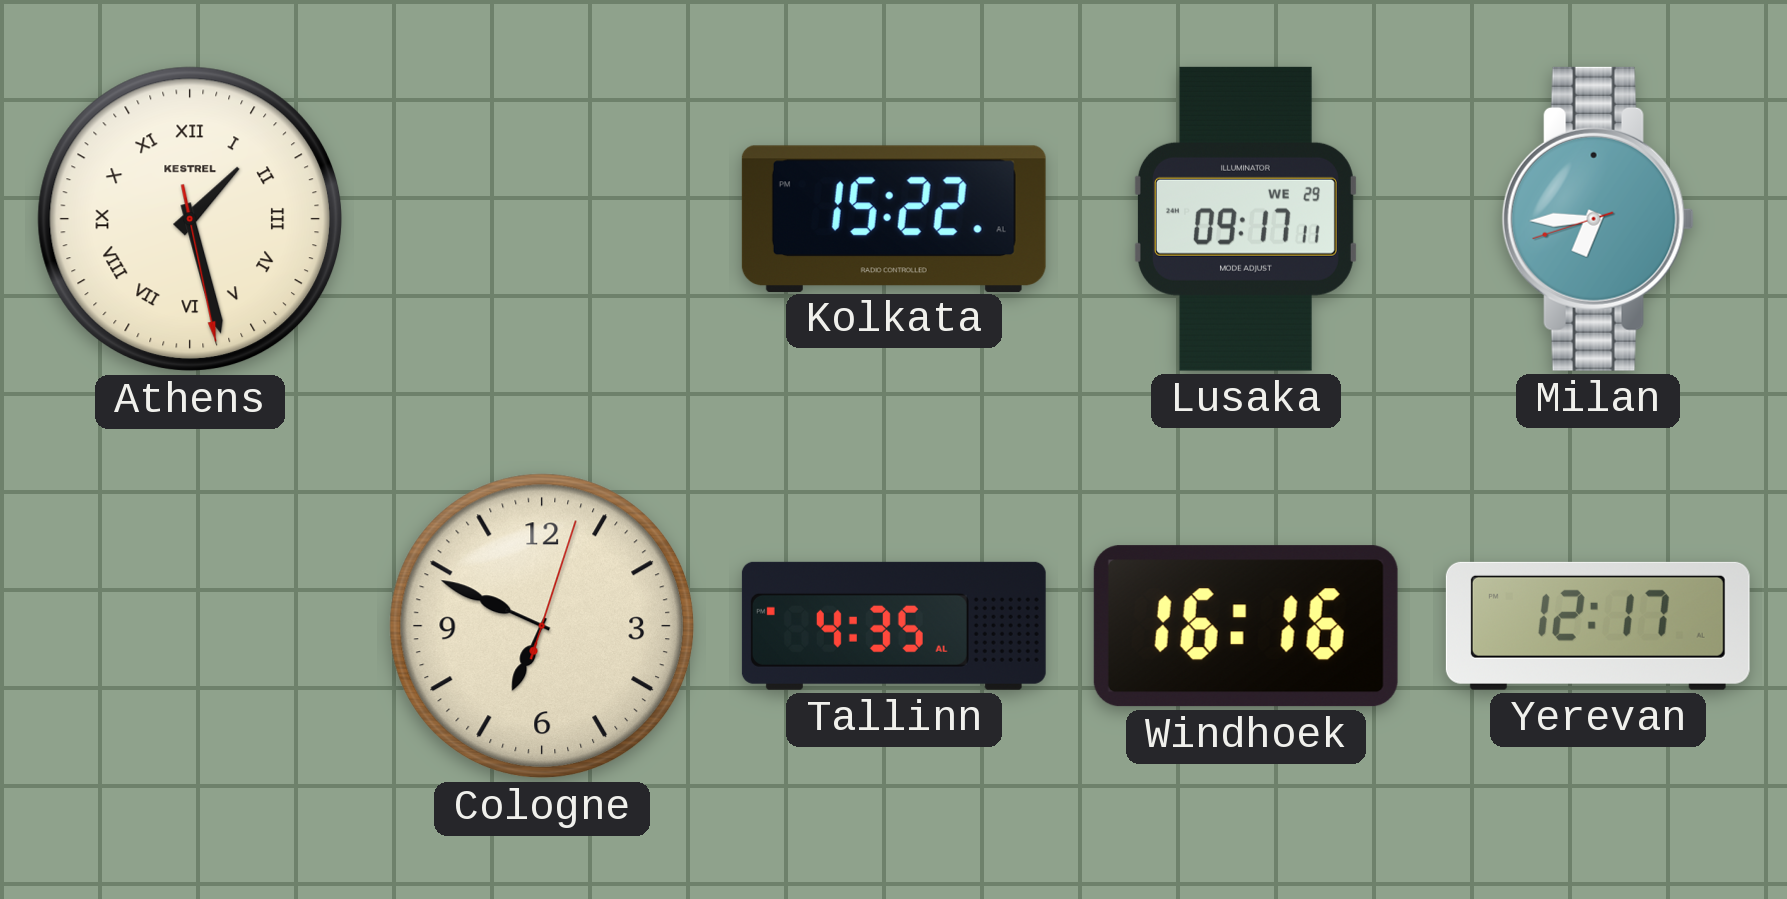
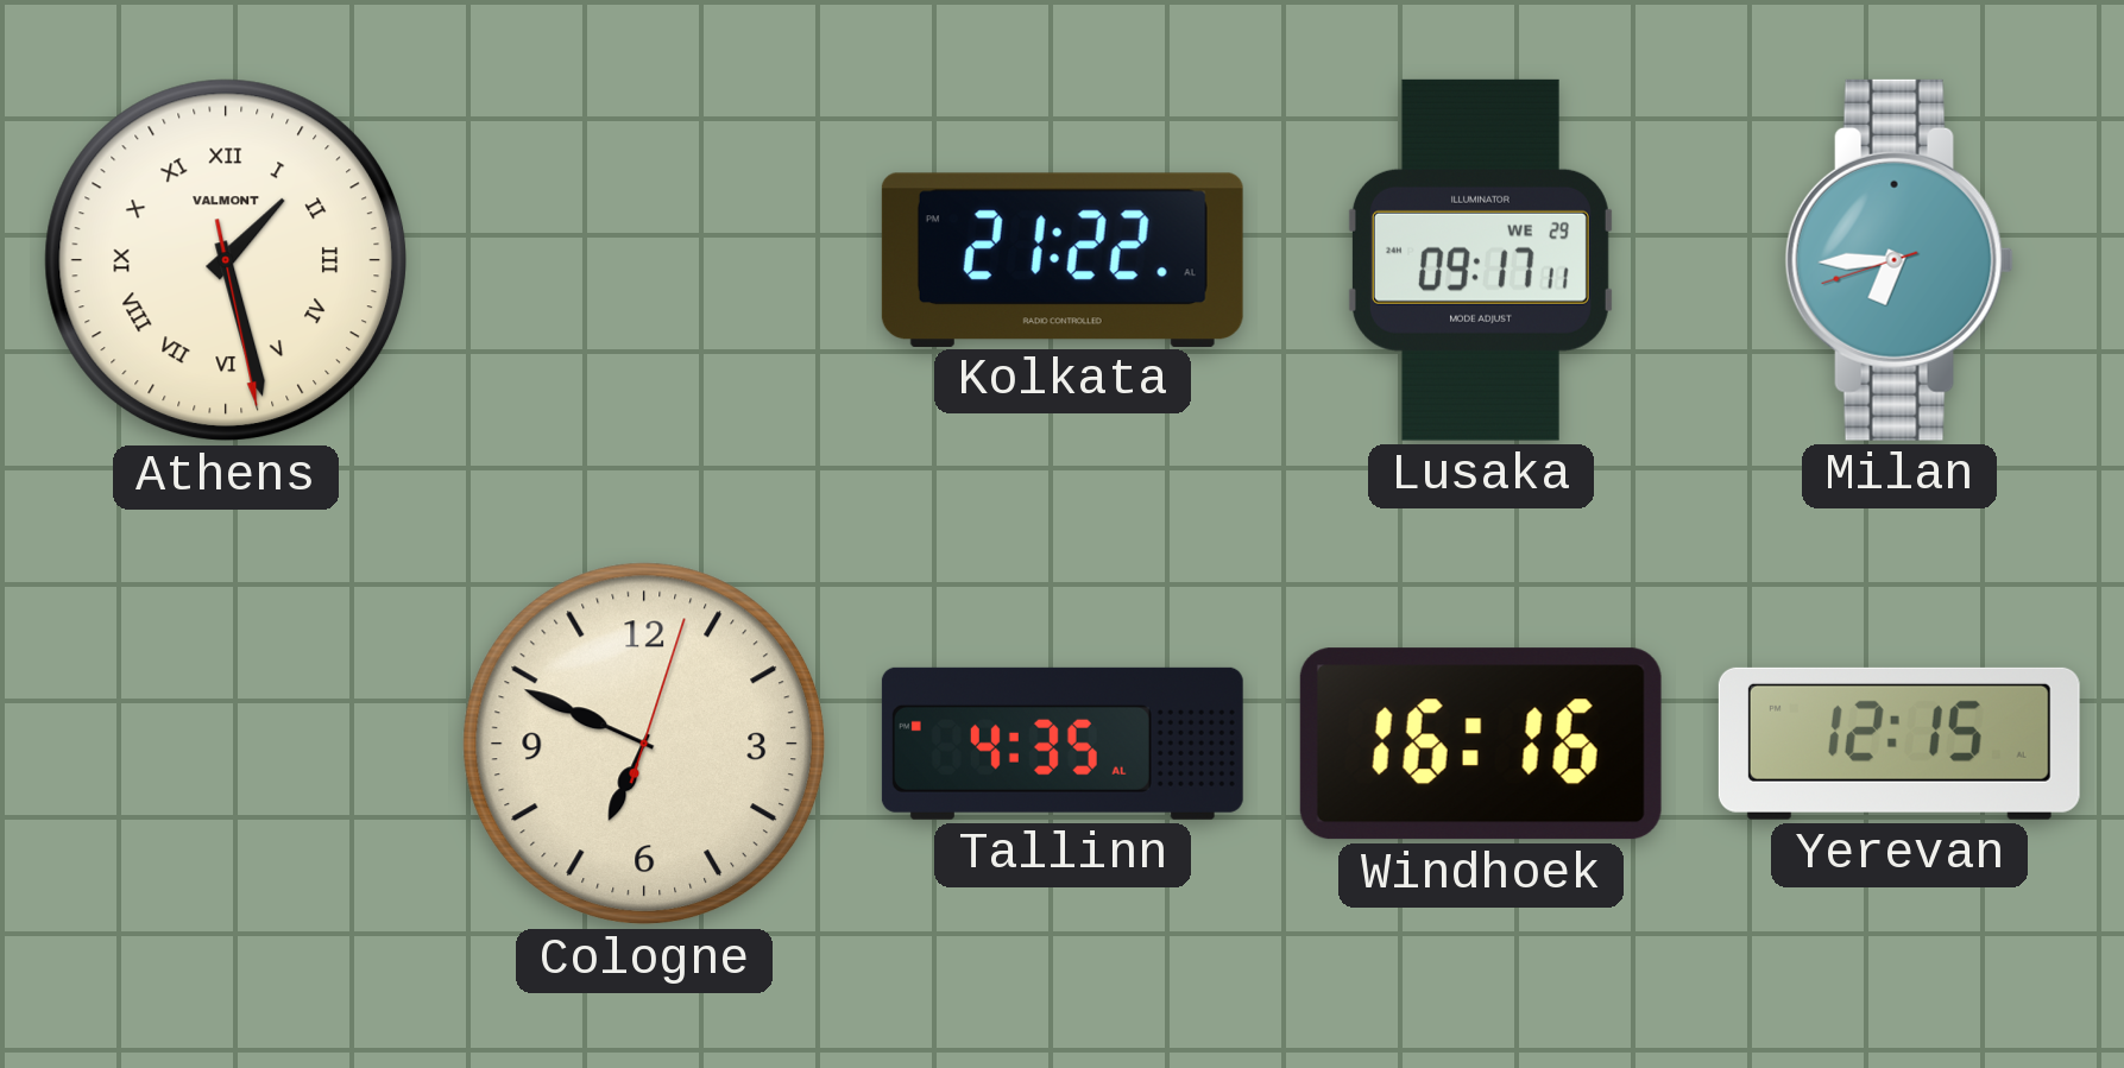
Athens brand: KESTREL -> VALMONT
Kolkata: 15:22 -> 21:22
Yerevan: 12:17 -> 12:15
